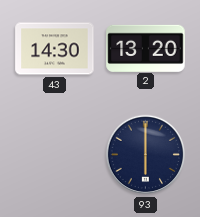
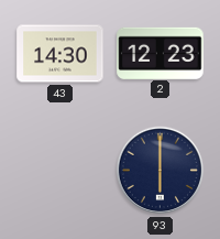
2: 13:20 -> 12:23
